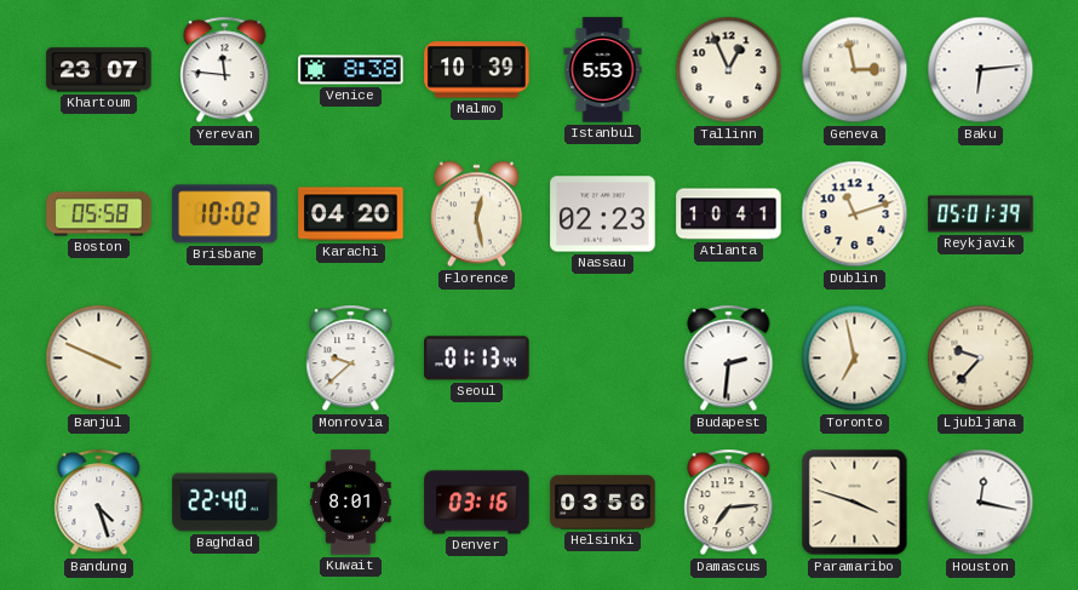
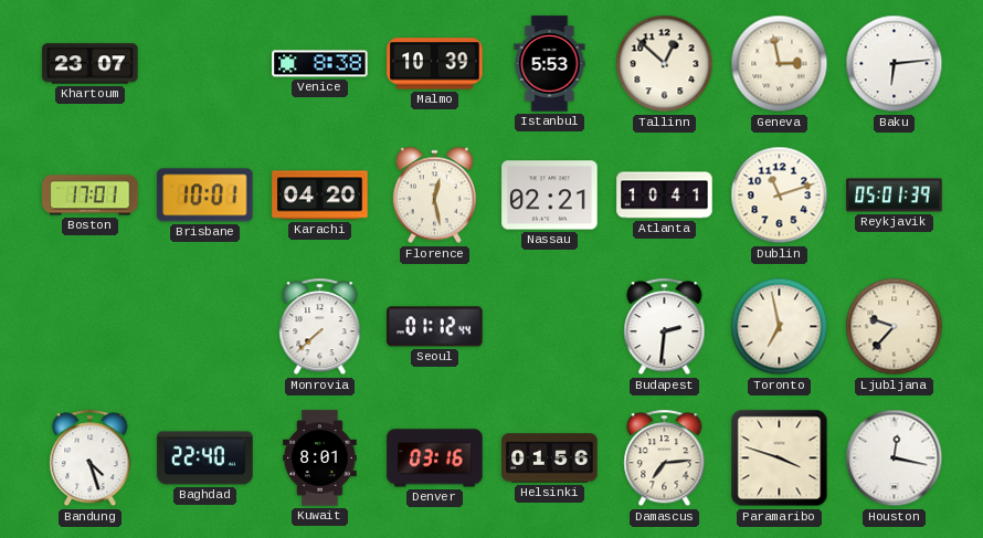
Yerevan: 11:46 -> none
Tallinn: 12:56 -> 12:52
Boston: 05:58 -> 17:01
Brisbane: 10:02 -> 10:01
Nassau: 02:23 -> 02:21
Banjul: 3:49 -> none
Monrovia: 9:38 -> 7:38
Seoul: 01:13 -> 01:12
Helsinki: 03:56 -> 01:56
